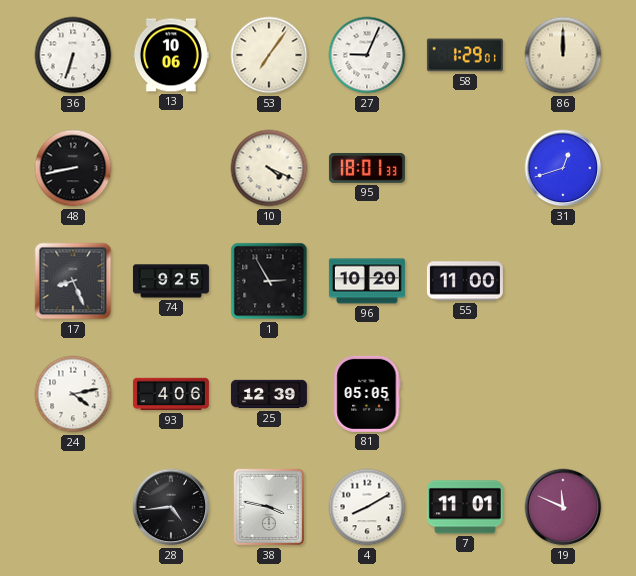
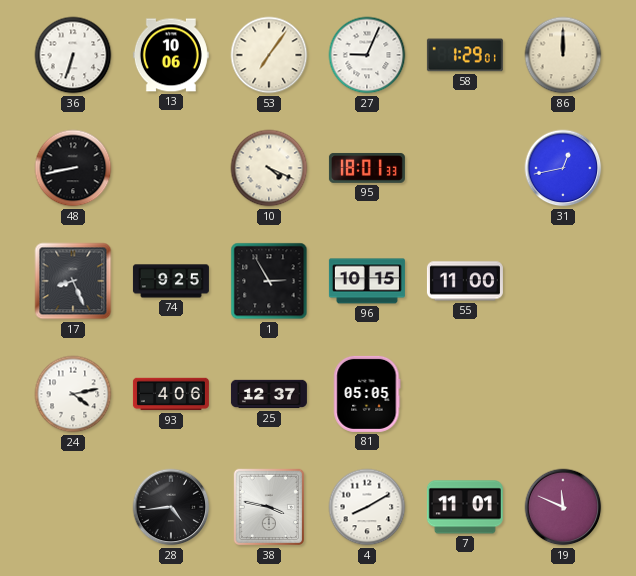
31: 12:42 -> 12:43
96: 10:20 -> 10:15
25: 12:39 -> 12:37
